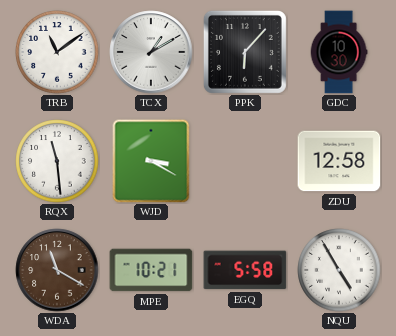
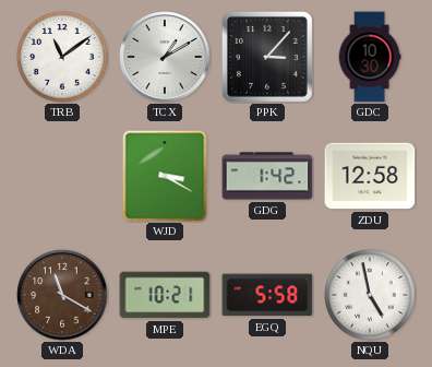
PPK: 6:07 -> 3:07
RQX: 11:29 -> none
GDG: none -> 1:42
NQU: 4:55 -> 4:58
